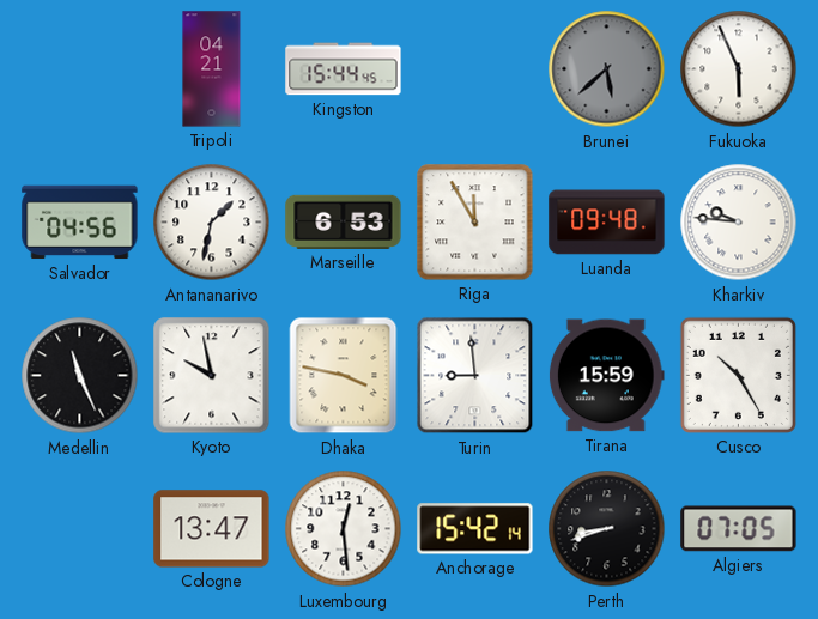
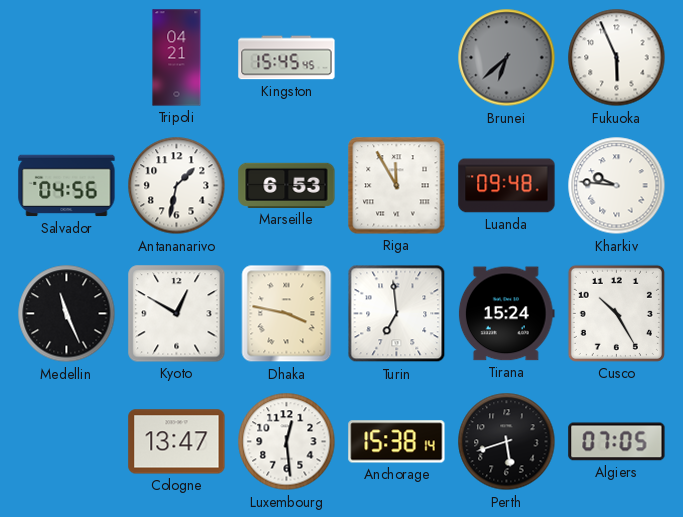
Kingston: 15:44 -> 15:45
Brunei: 5:38 -> 6:38
Kyoto: 9:58 -> 12:50
Turin: 8:59 -> 6:59
Tirana: 15:59 -> 15:24
Anchorage: 15:42 -> 15:38
Perth: 8:42 -> 5:42
